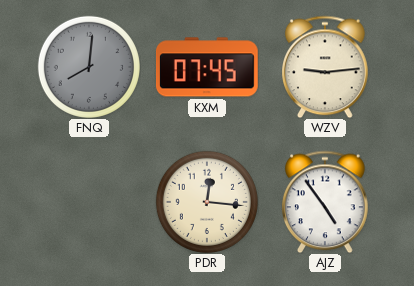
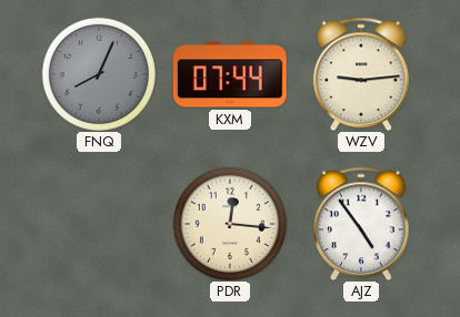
FNQ: 8:01 -> 8:04
KXM: 07:45 -> 07:44
